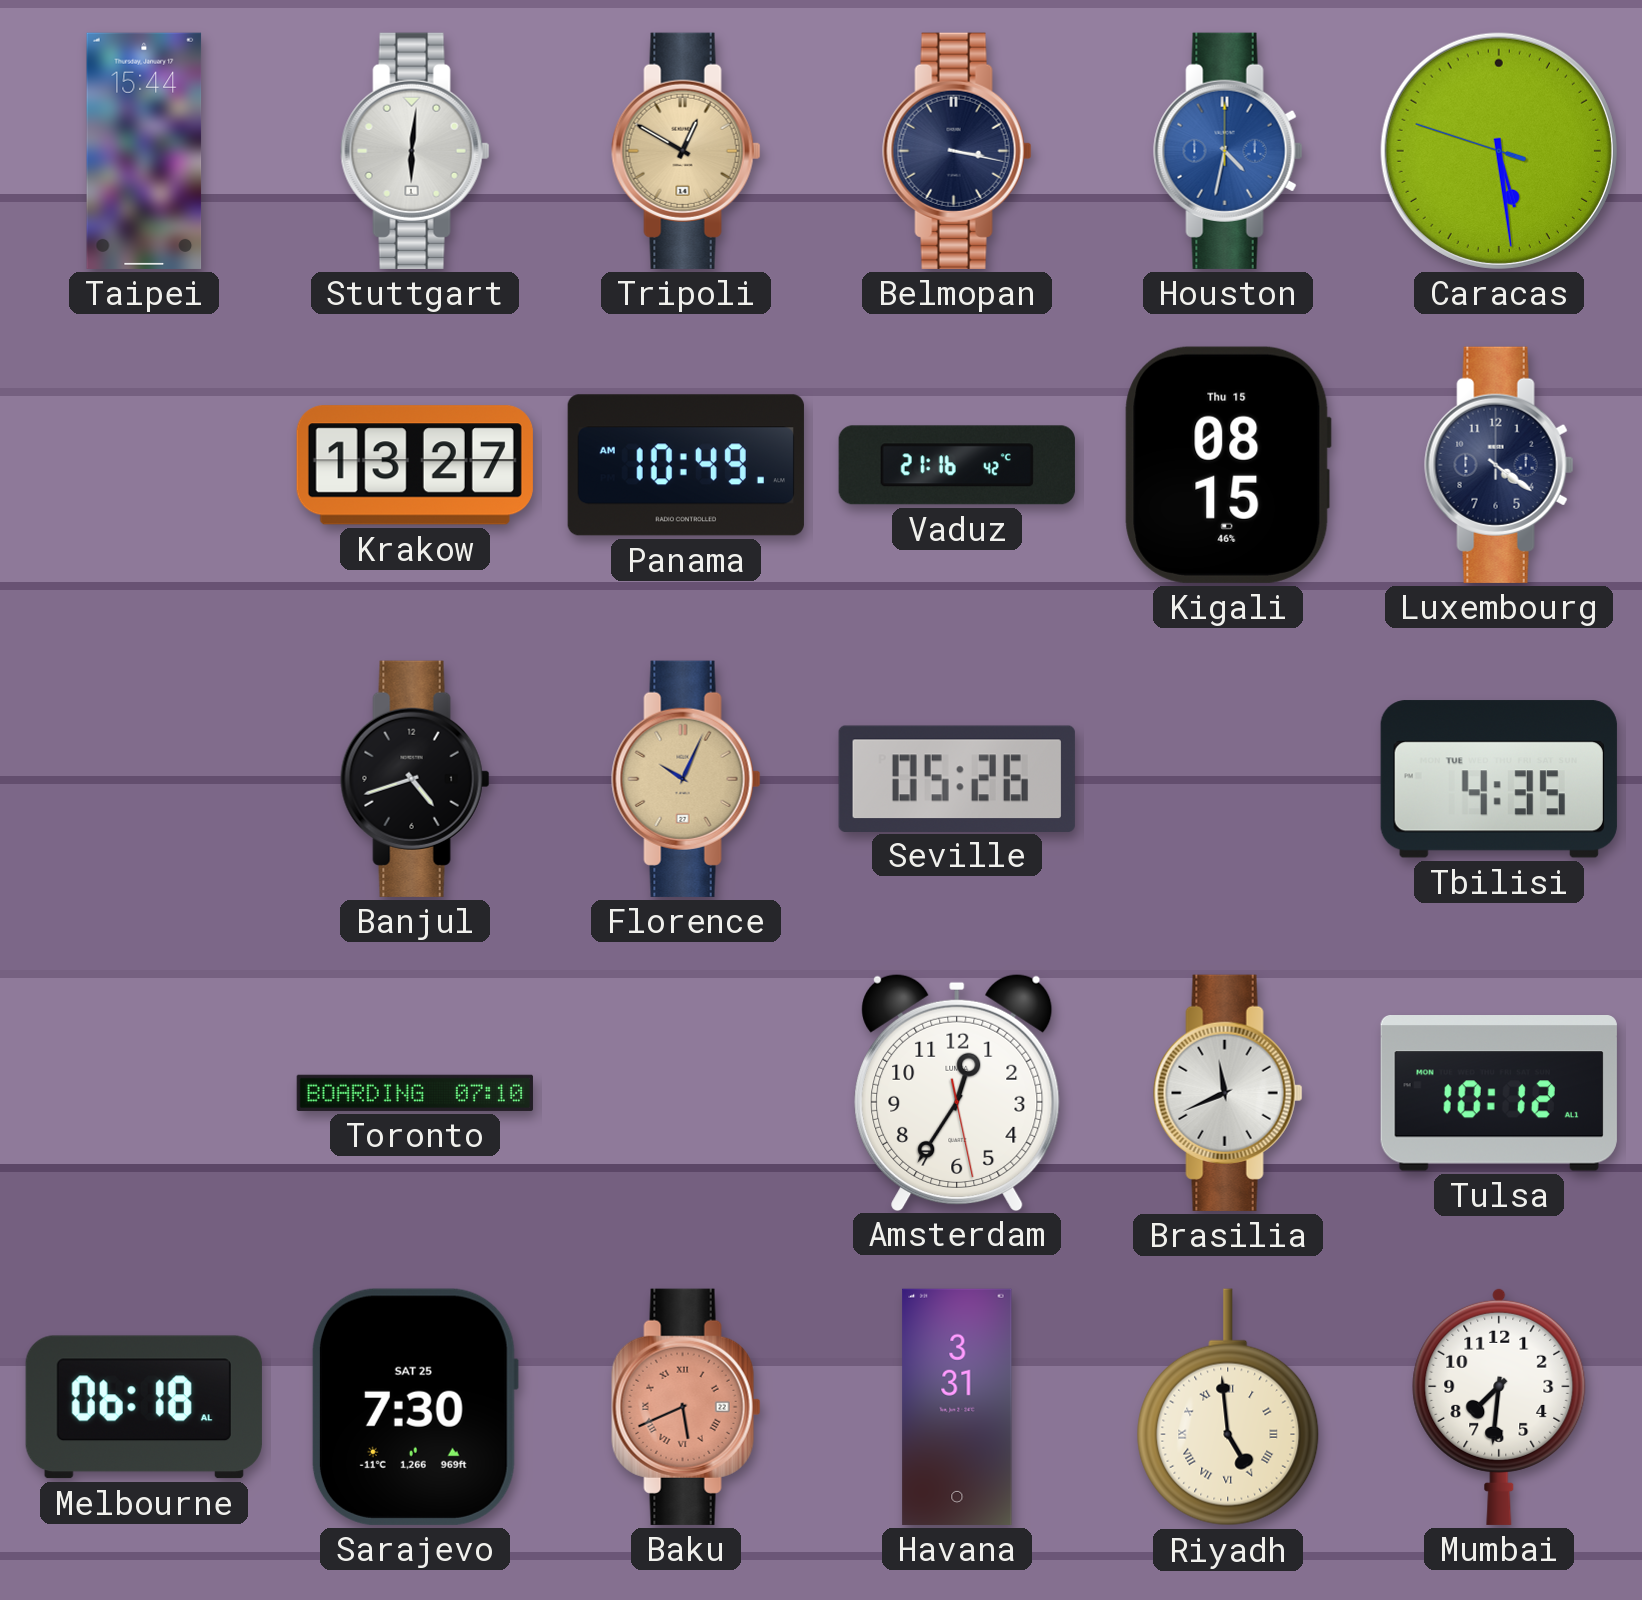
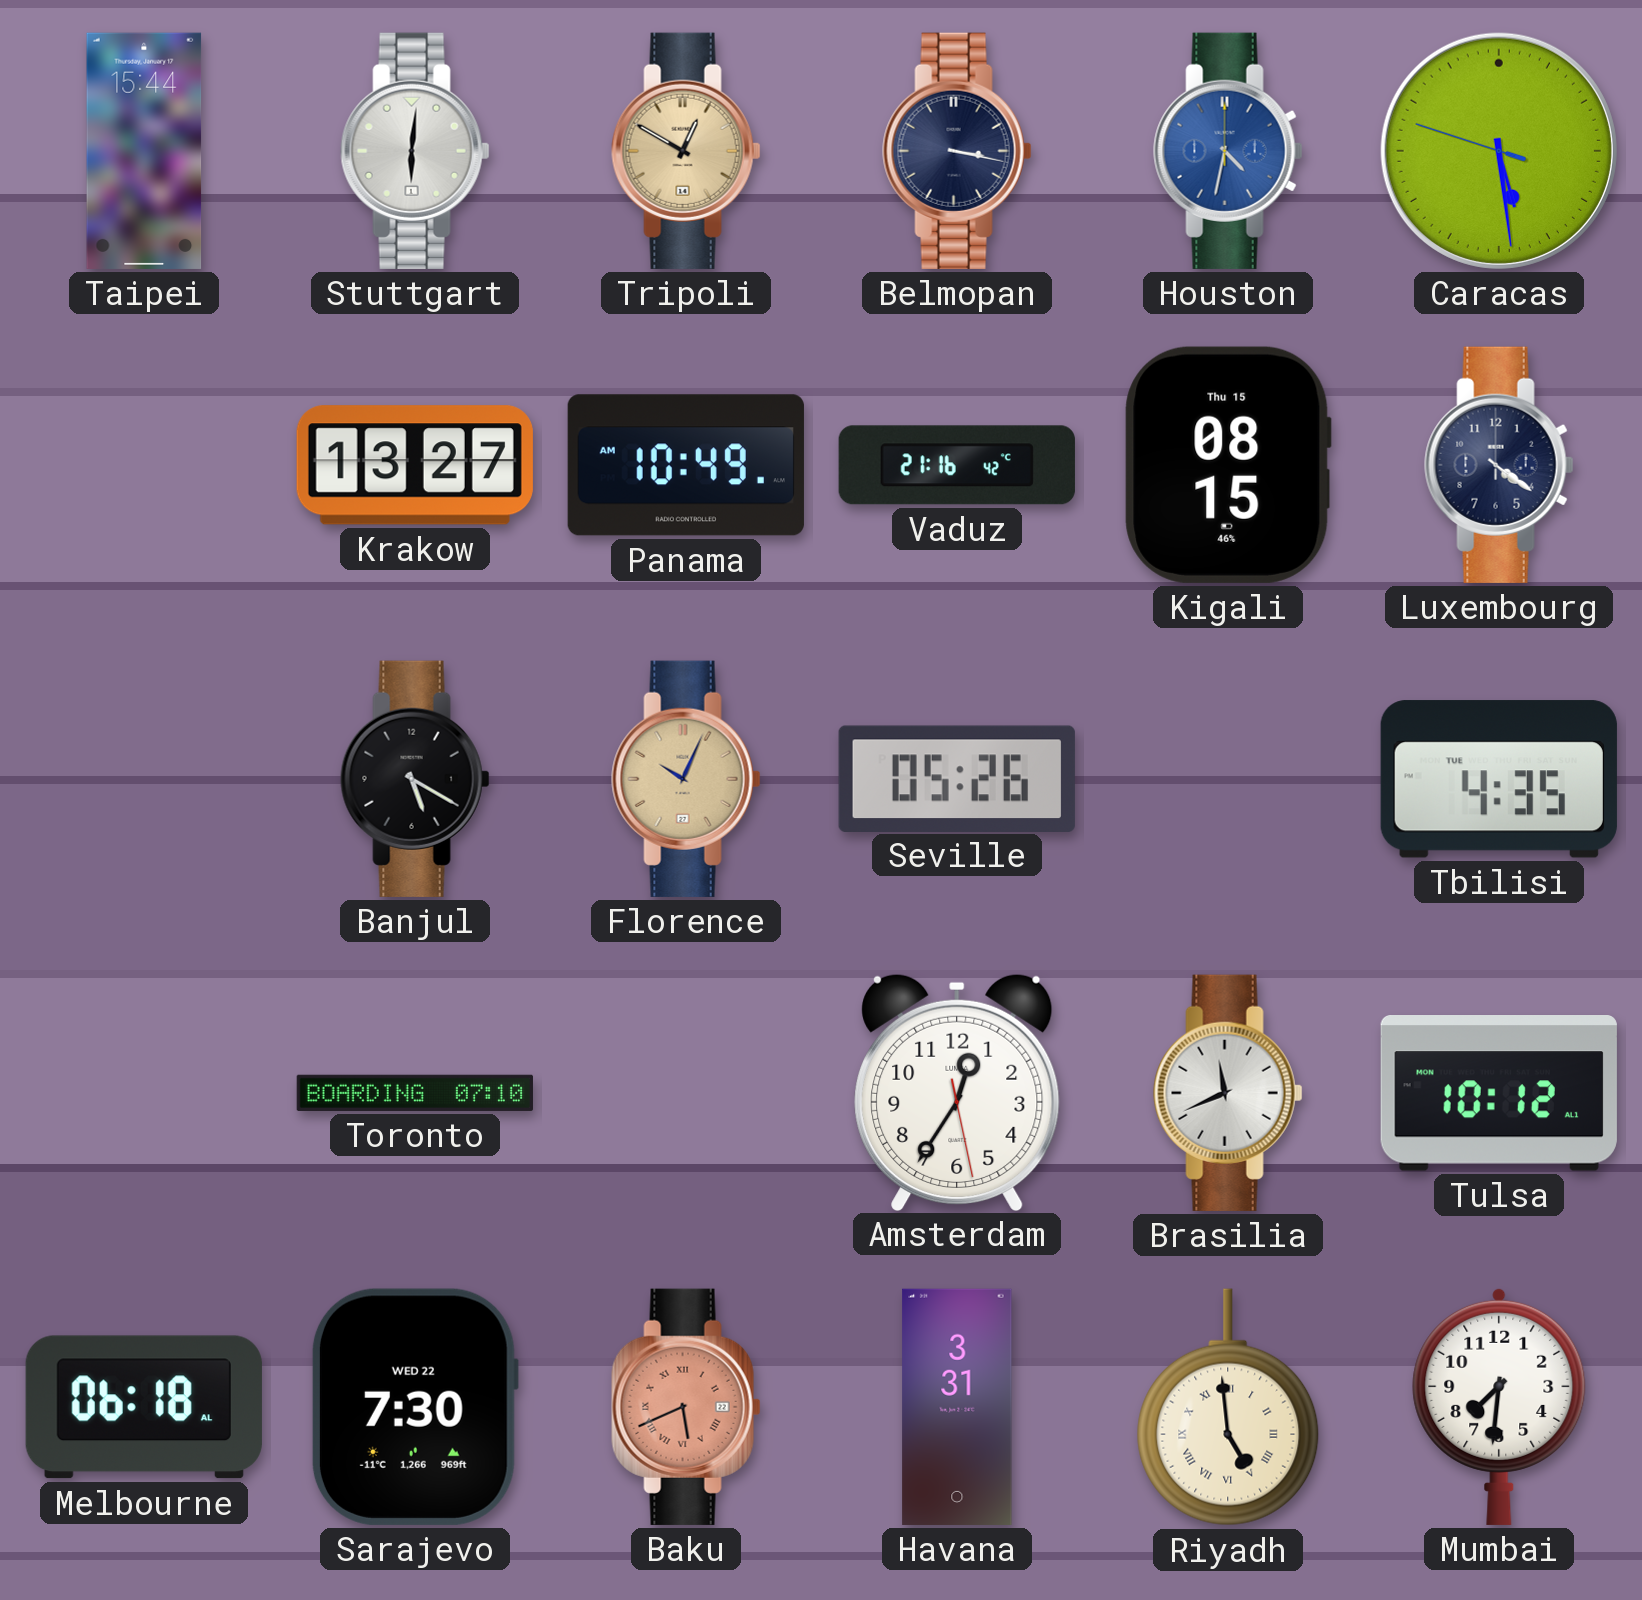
Banjul: 4:42 -> 5:20
Sarajevo date: SAT 25 -> WED 22
